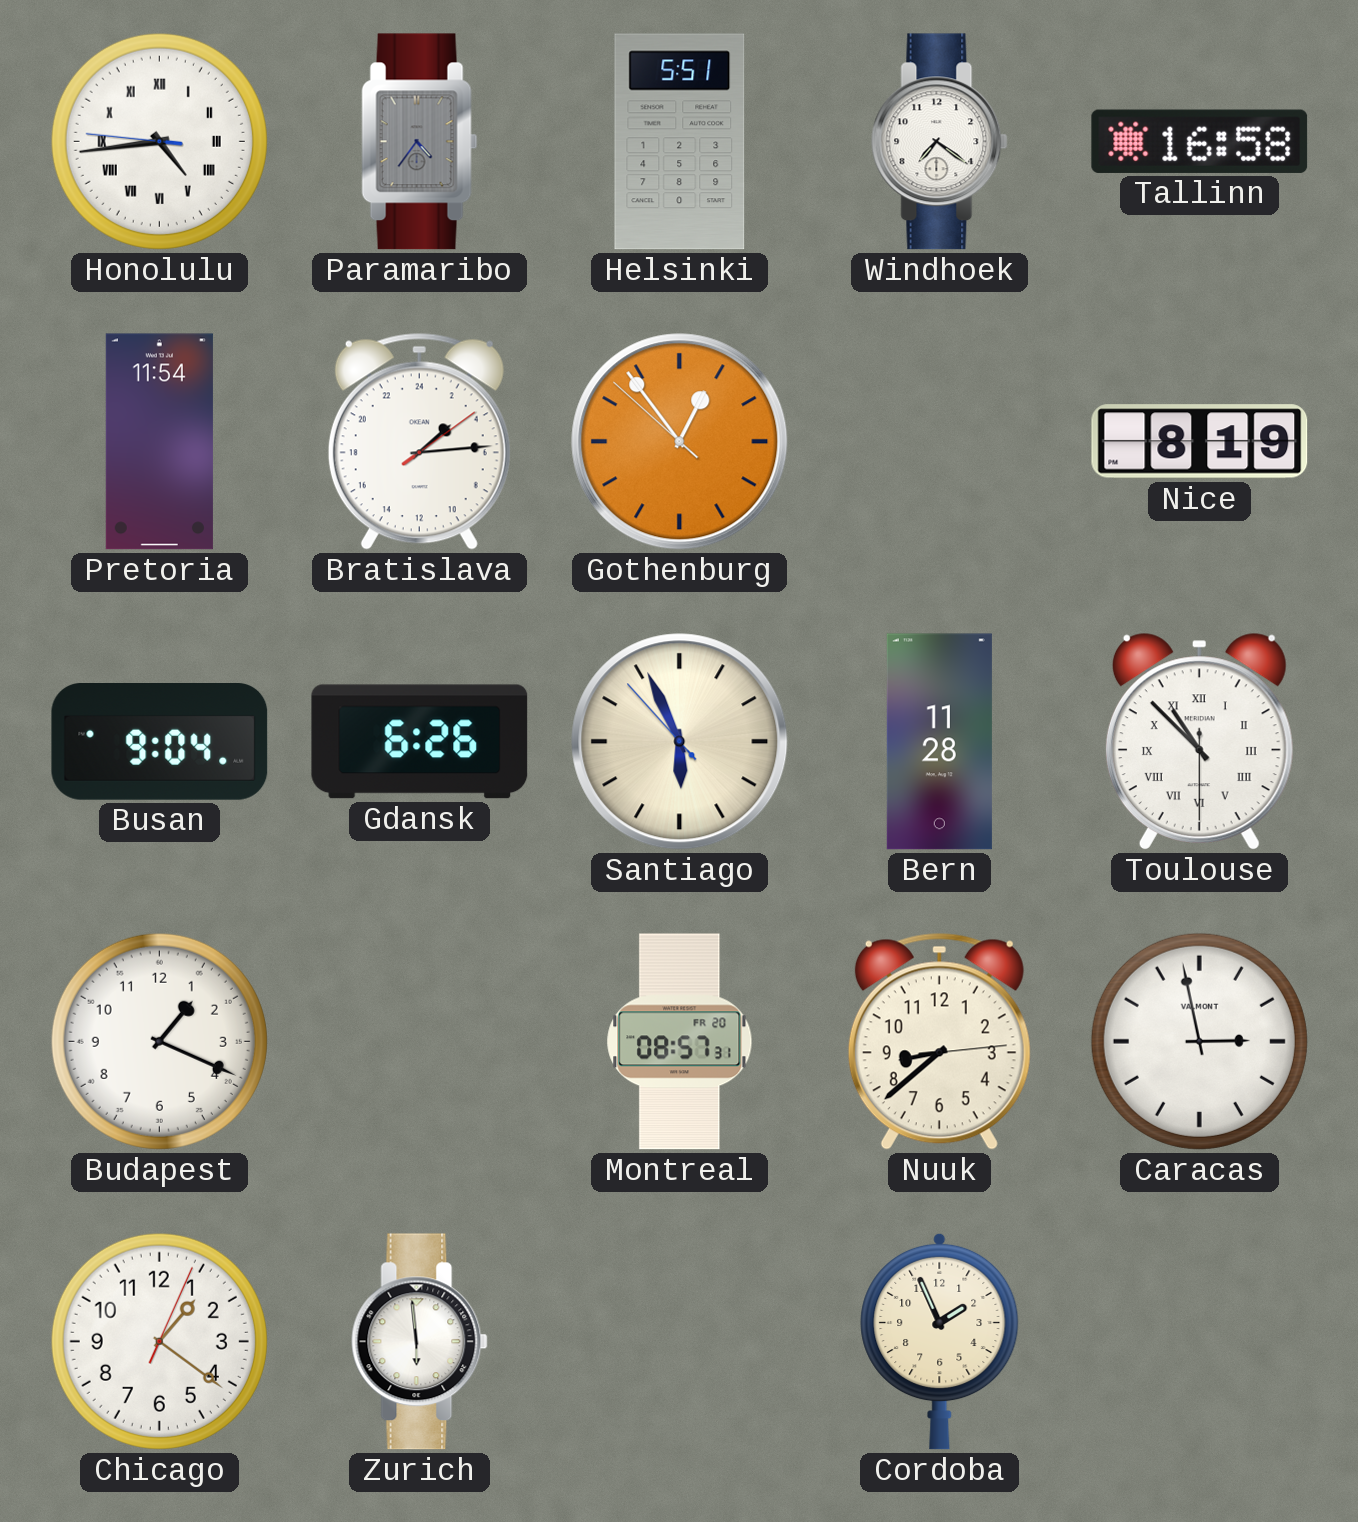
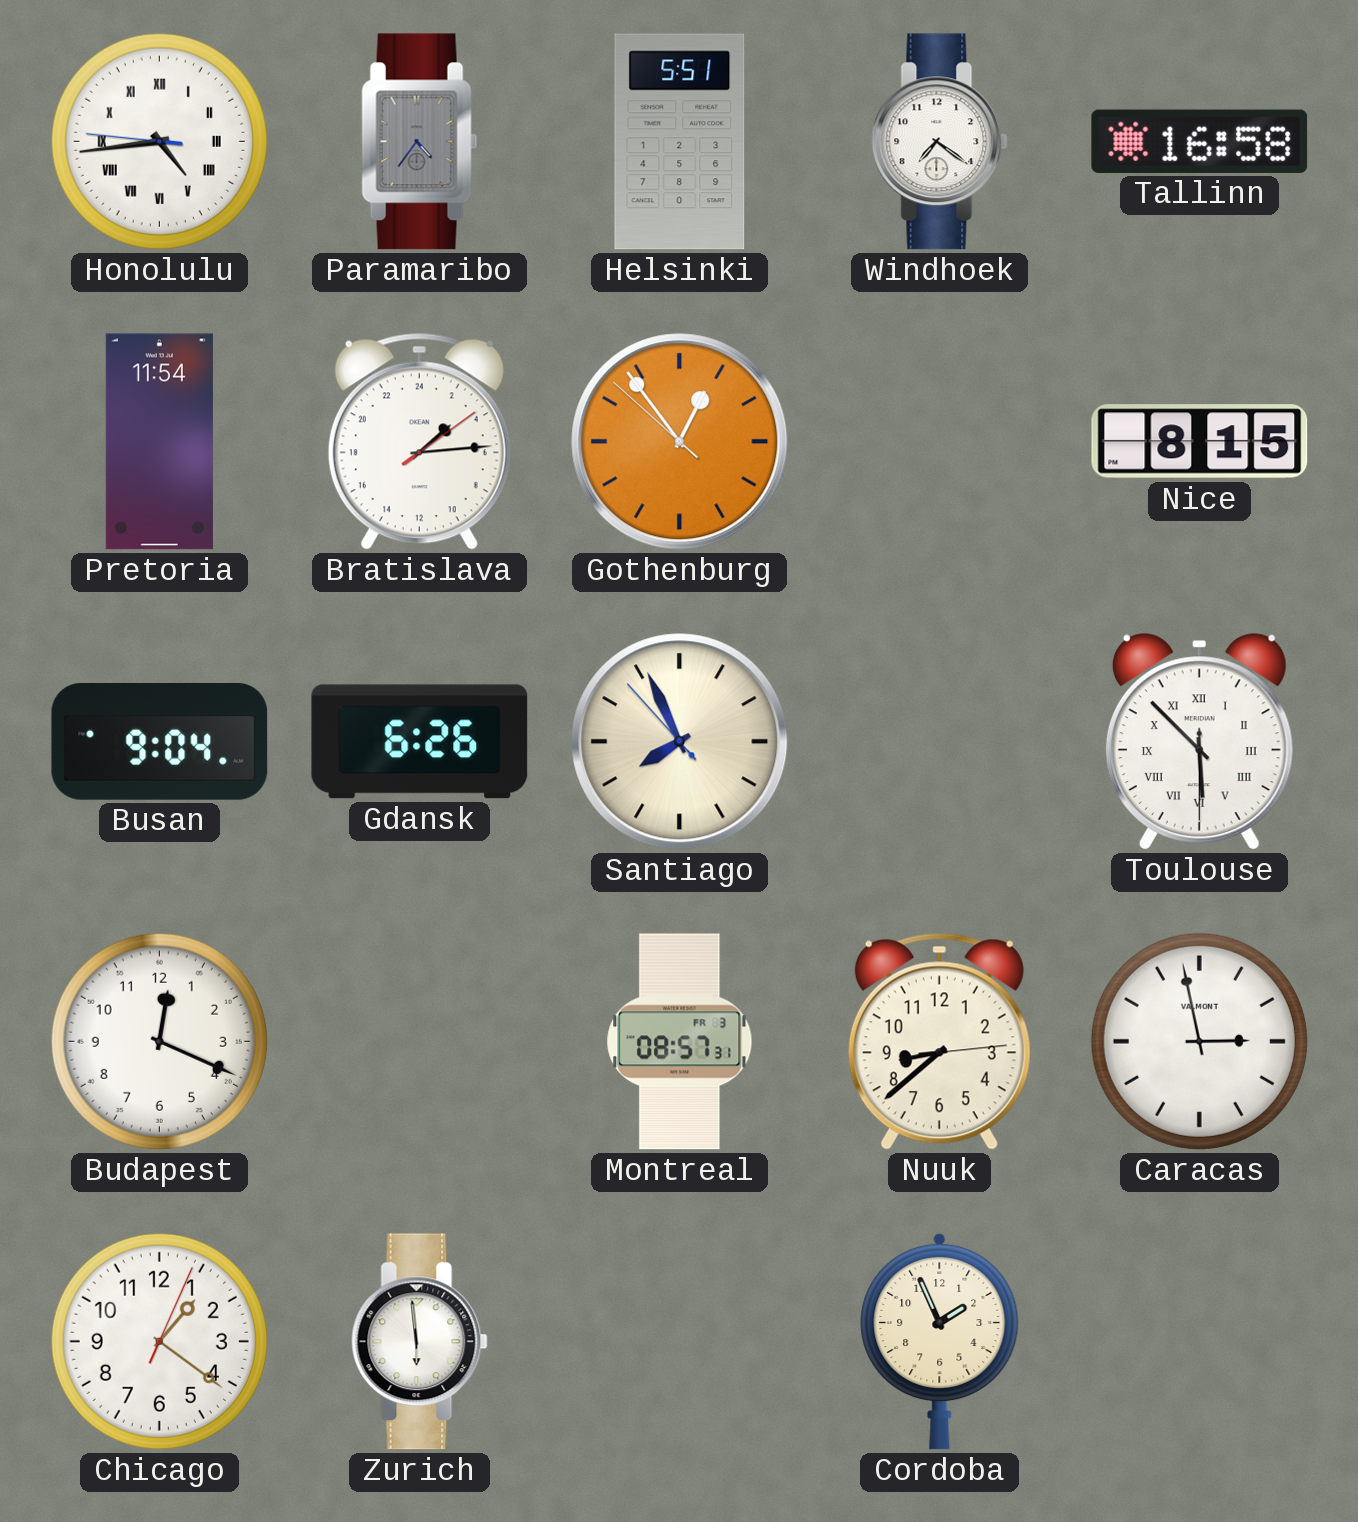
Nice: 8:19 -> 8:15
Santiago: 5:55 -> 7:55
Bern: 11:28 -> none
Toulouse: 10:52 -> 5:52
Budapest: 1:19 -> 12:19
Montreal date: FR 20 -> FR 3
